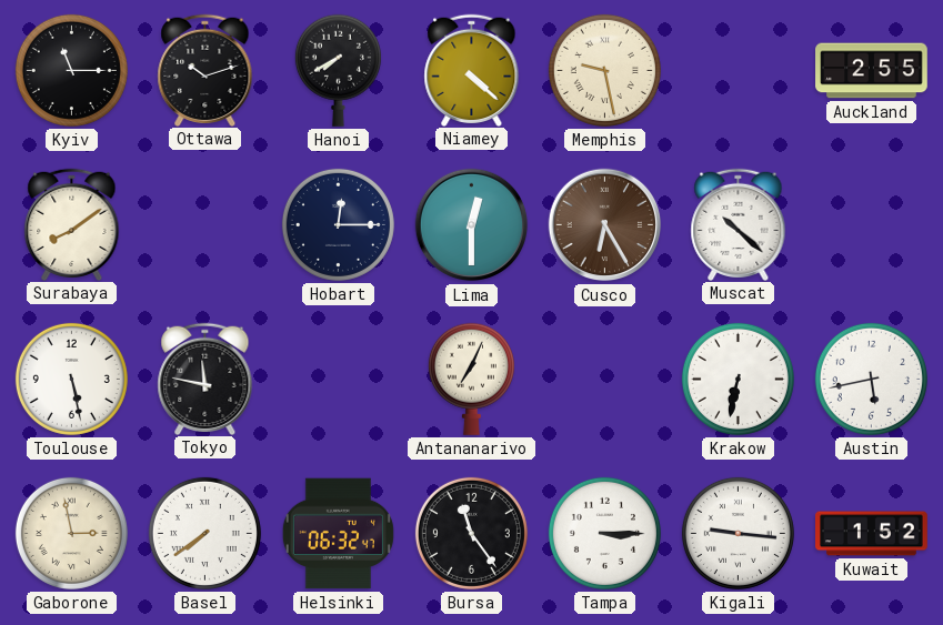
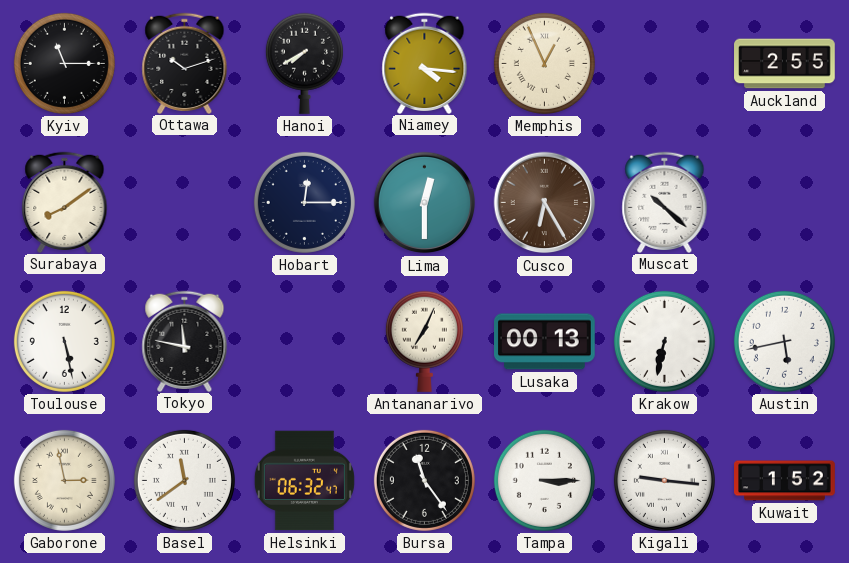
Niamey: 4:22 -> 4:16
Memphis: 9:28 -> 12:56
Lusaka: none -> 00:13
Basel: 7:39 -> 11:39
